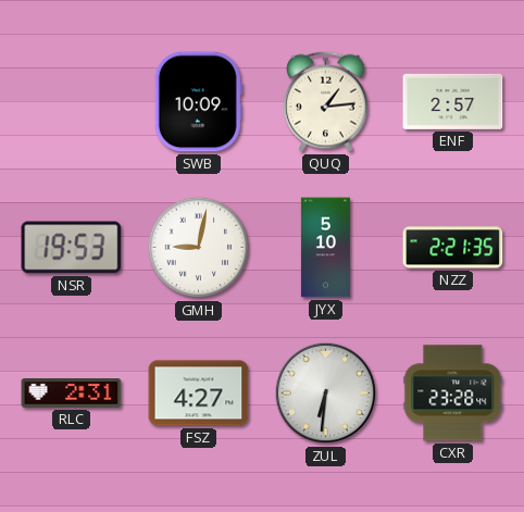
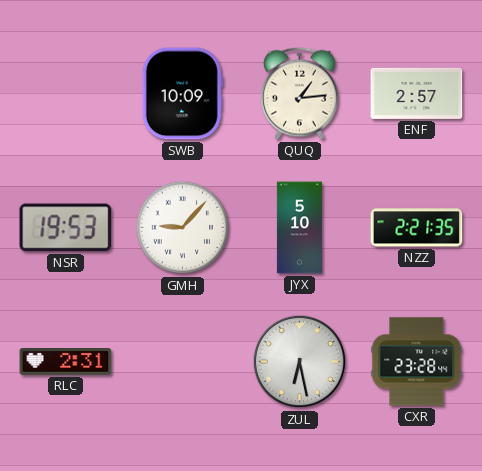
GMH: 9:02 -> 9:07
FSZ: 4:27 -> none
ZUL: 6:31 -> 6:28
